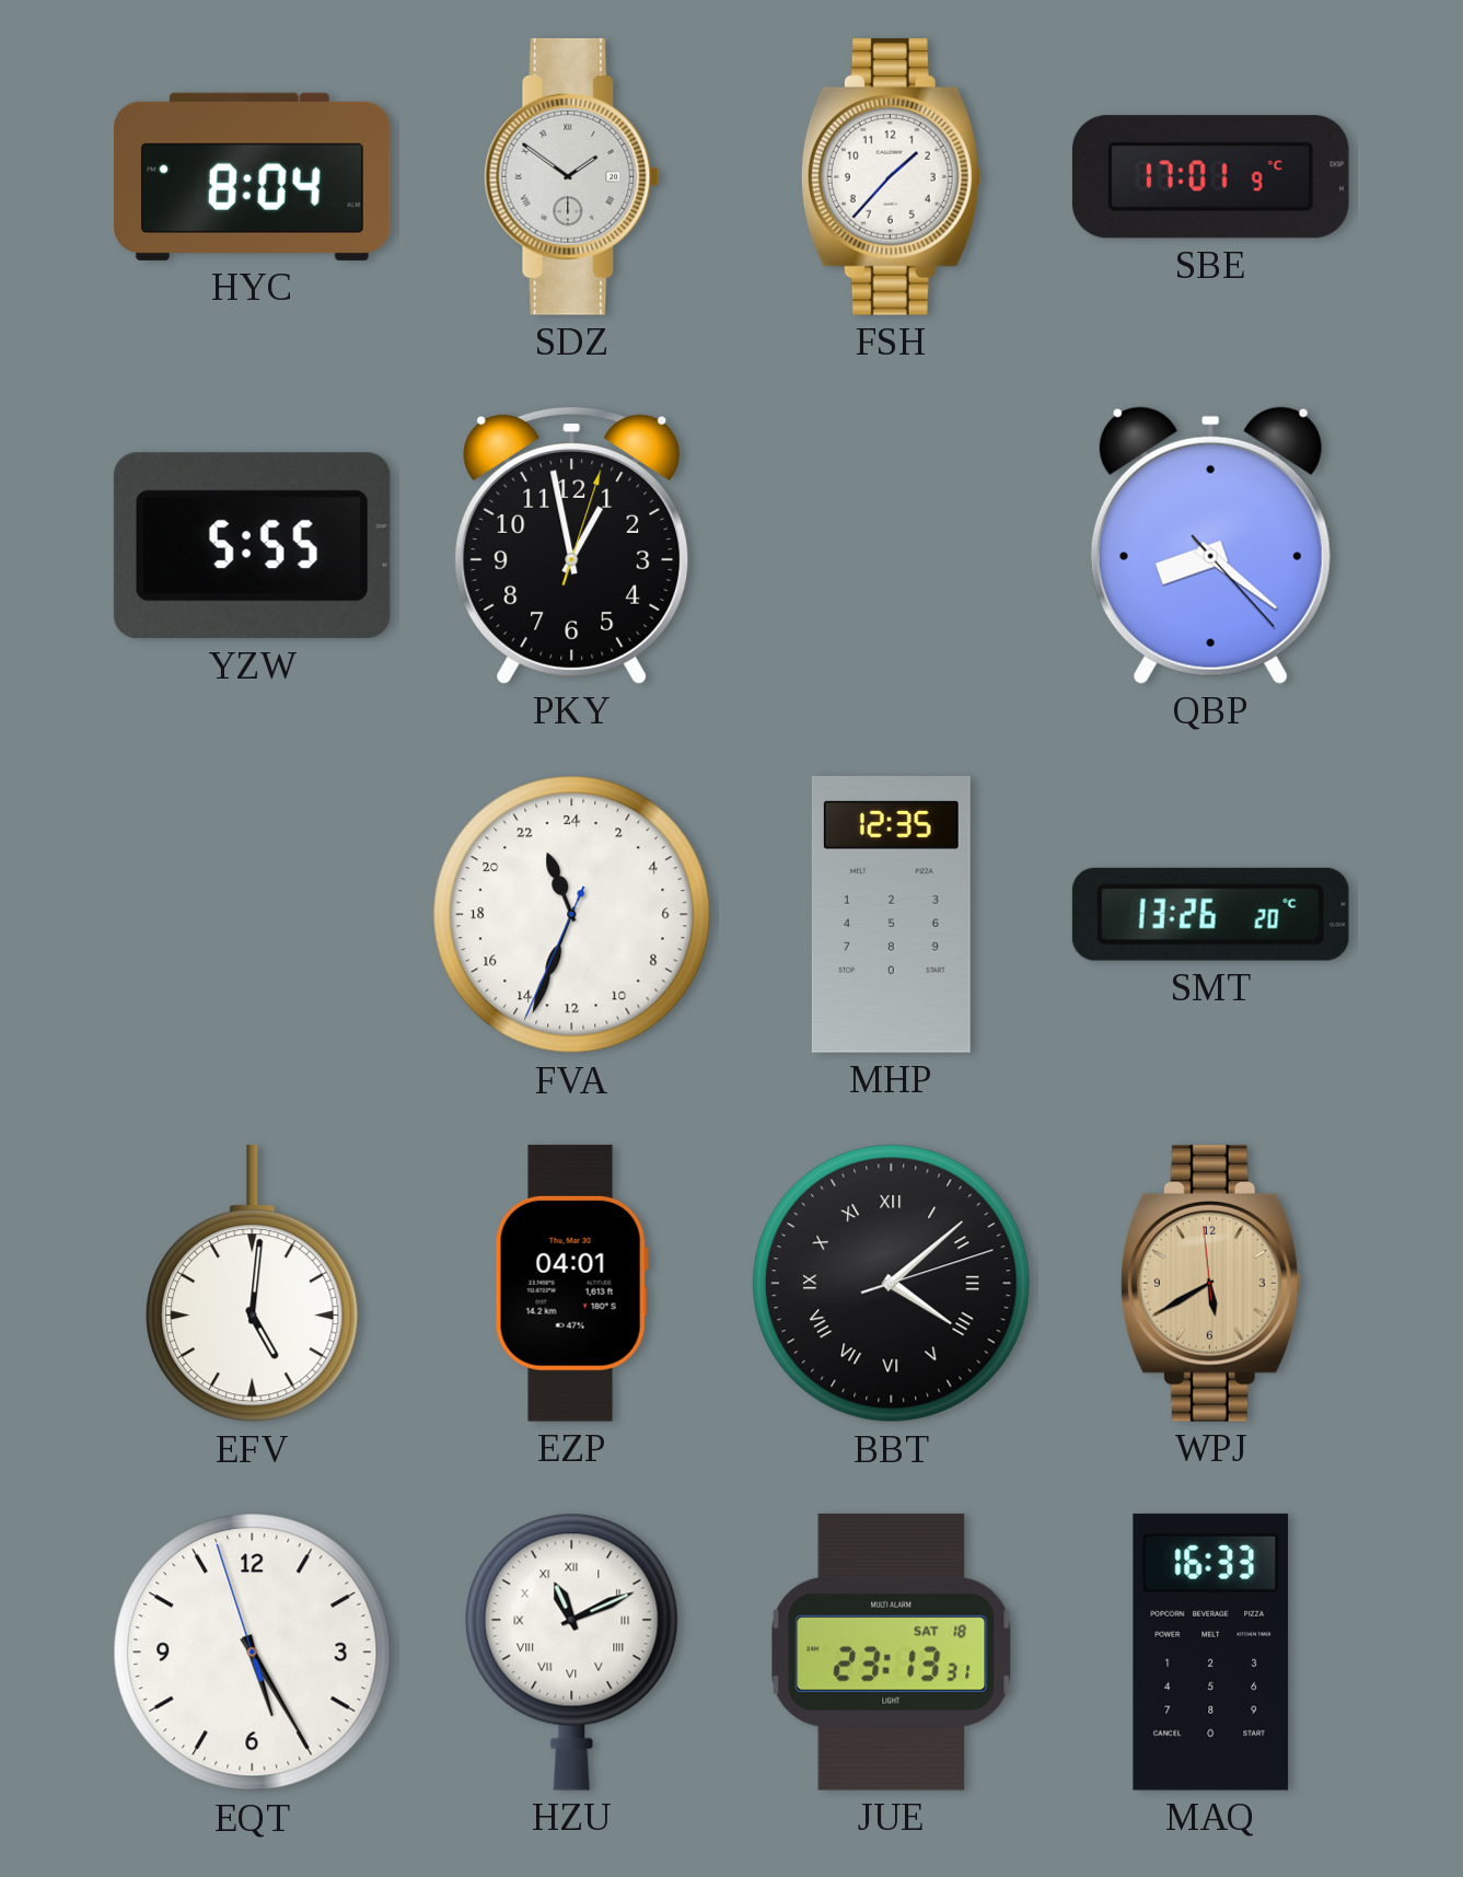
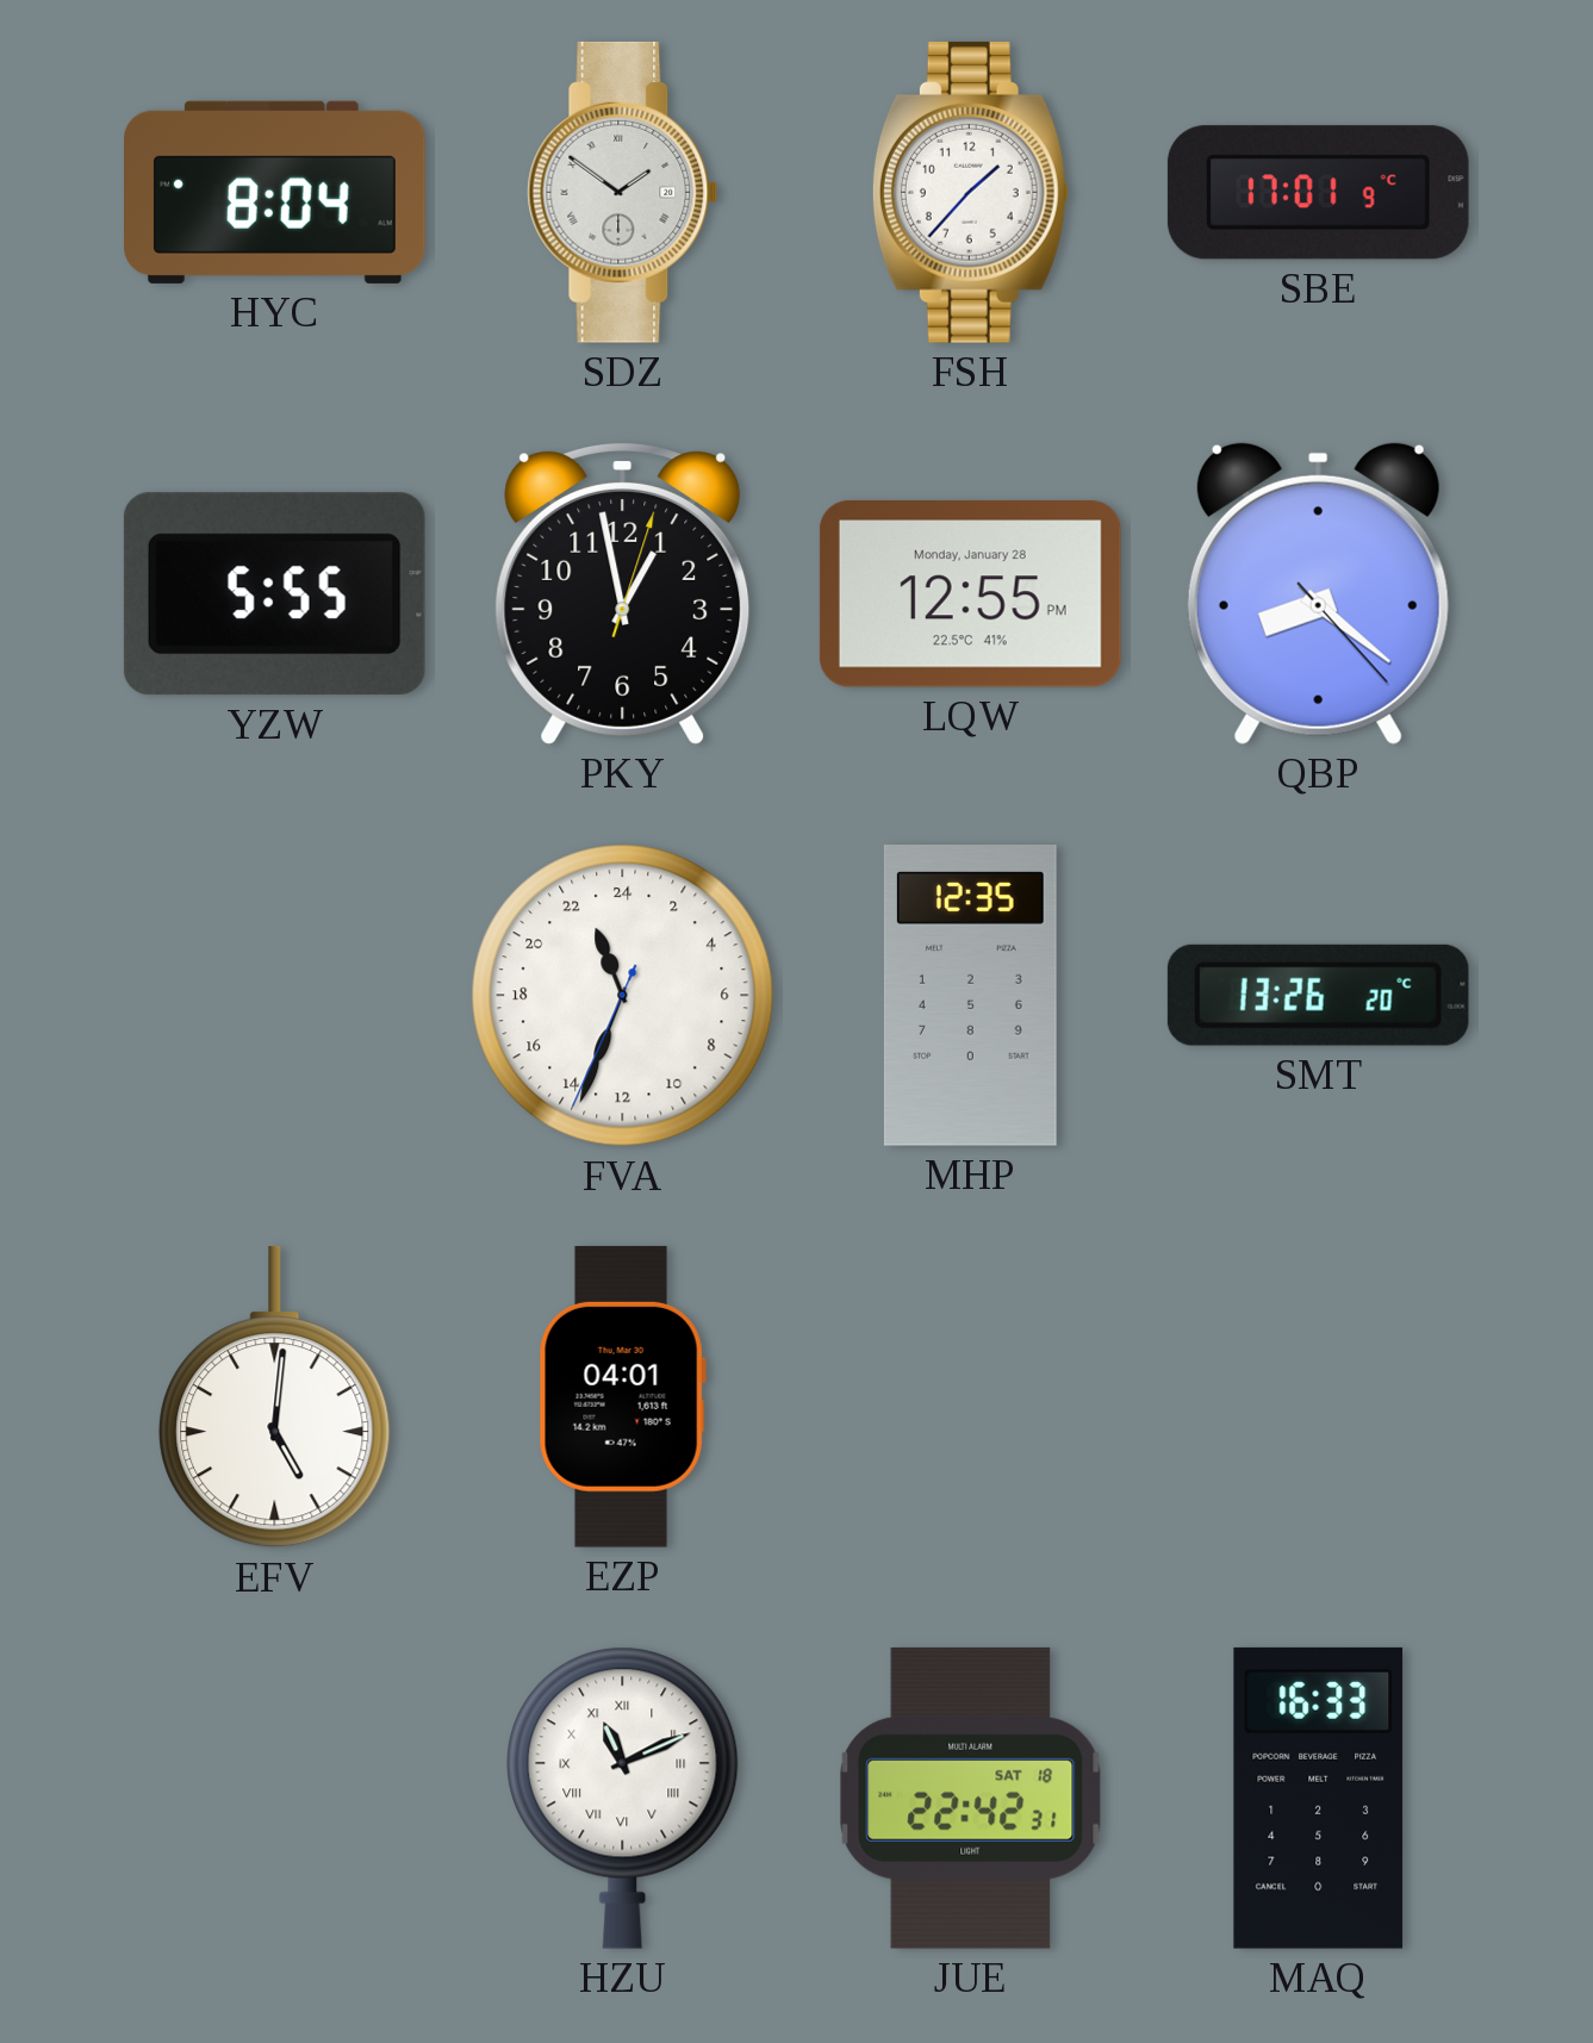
LQW: none -> 12:55
BBT: 4:08 -> none
WPJ: 5:39 -> none
EQT: 5:24 -> none
JUE: 23:13 -> 22:42
